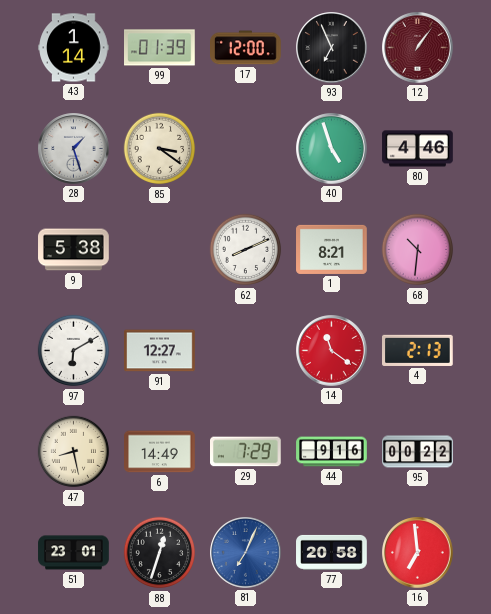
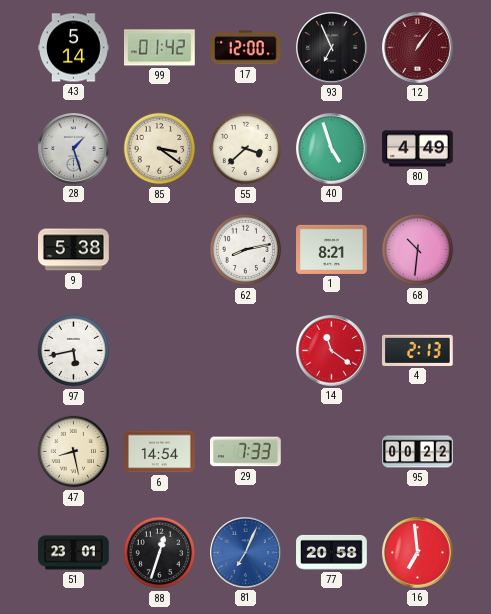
43: 1:14 -> 5:14
99: 01:39 -> 01:42
55: none -> 3:38
80: 4:46 -> 4:49
62: 8:11 -> 8:13
97: 6:10 -> 5:43
91: 12:27 -> none
6: 14:49 -> 14:54
29: 7:29 -> 7:33
44: 9:16 -> none
